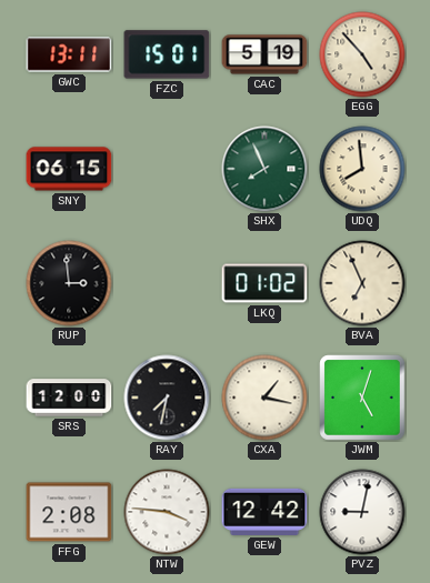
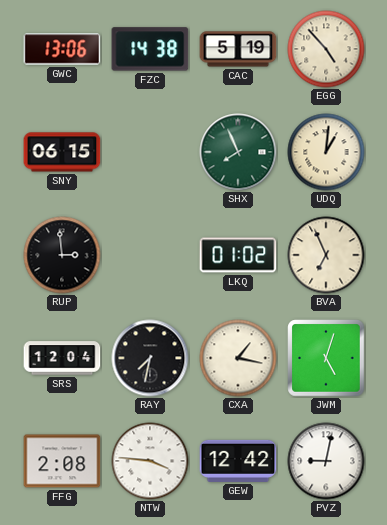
GWC: 13:11 -> 13:06
FZC: 15:01 -> 14:38
UDQ: 7:59 -> 1:01
SRS: 12:00 -> 12:04
